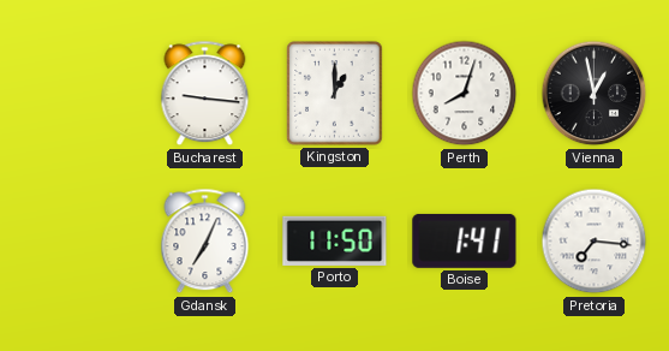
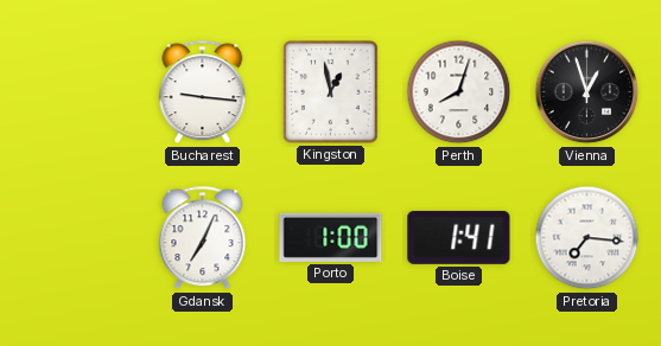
Kingston: 1:00 -> 12:58
Vienna: 12:58 -> 12:57
Porto: 11:50 -> 1:00
